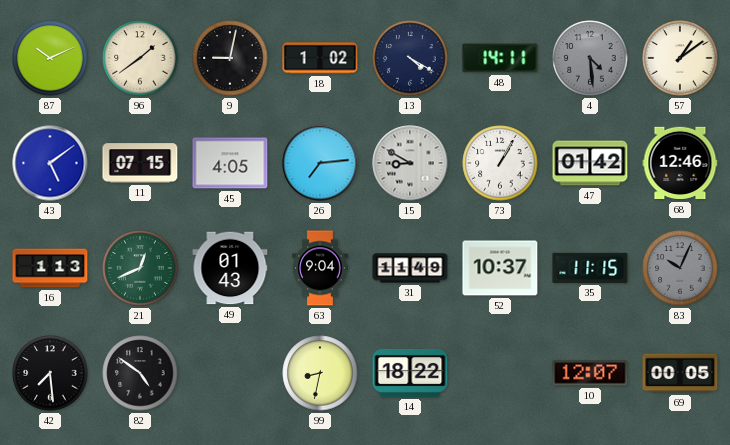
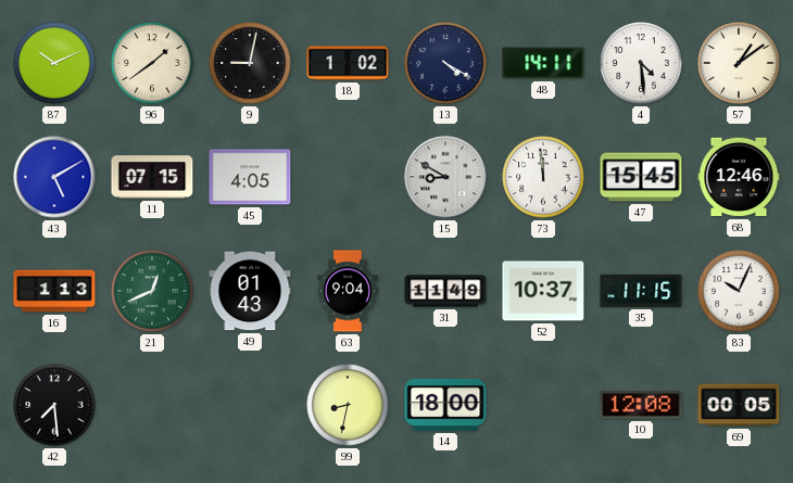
4 dial: grey -> white
43: 5:09 -> 5:10
26: 7:14 -> none
73: 1:05 -> 11:59
47: 01:42 -> 15:45
83 dial: grey -> white
82: 4:51 -> none
14: 18:22 -> 18:00
10: 12:07 -> 12:08
